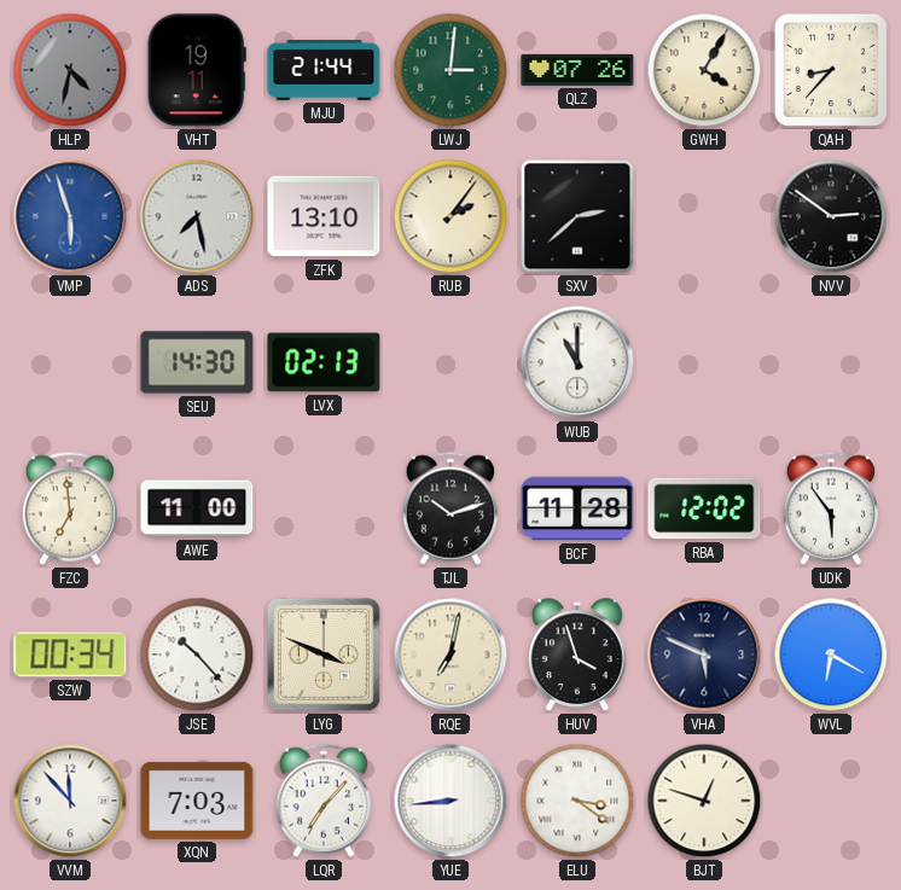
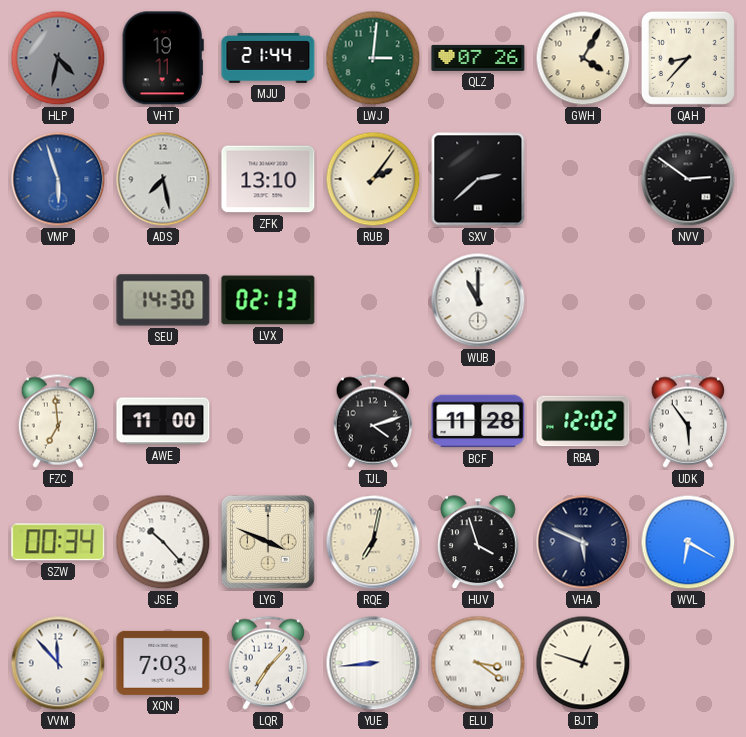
TJL: 10:12 -> 4:12
